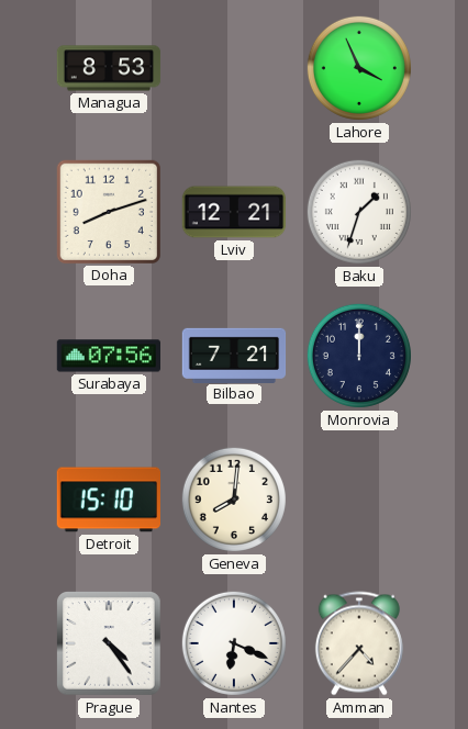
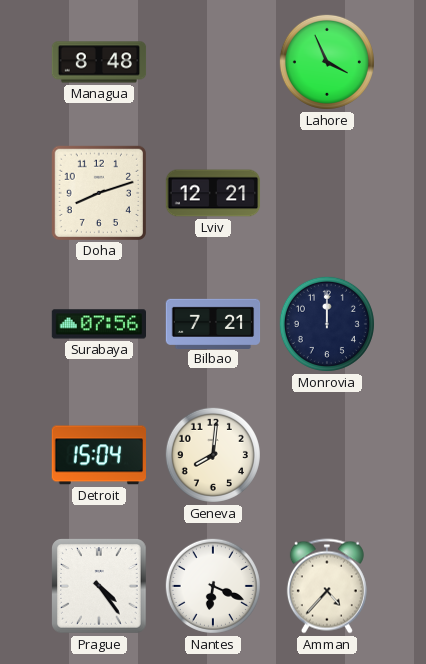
Managua: 8:53 -> 8:48
Baku: 1:33 -> none
Detroit: 15:10 -> 15:04
